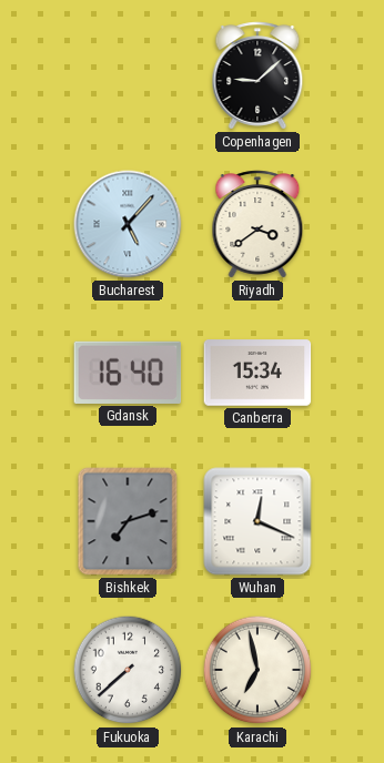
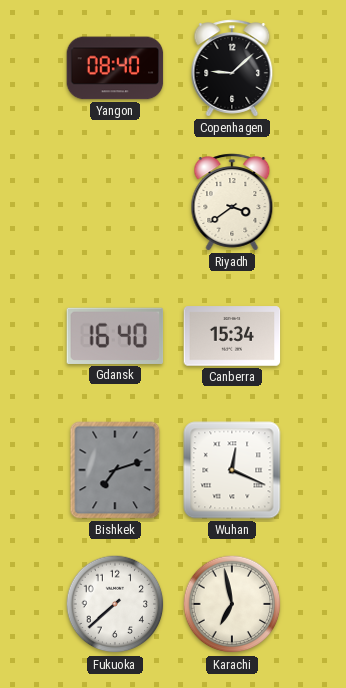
Yangon: none -> 08:40
Bucharest: 5:07 -> none
